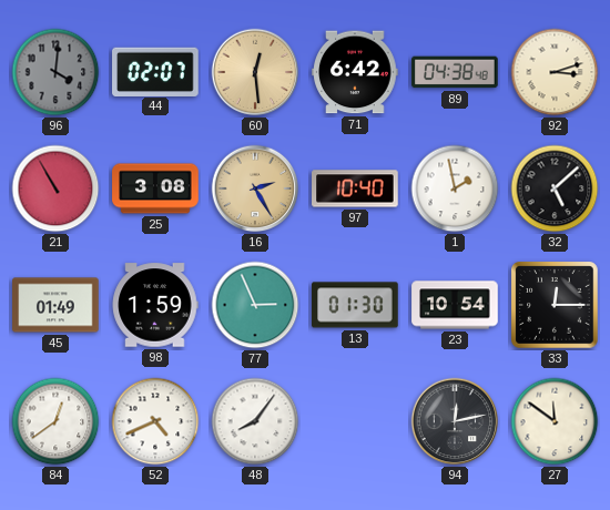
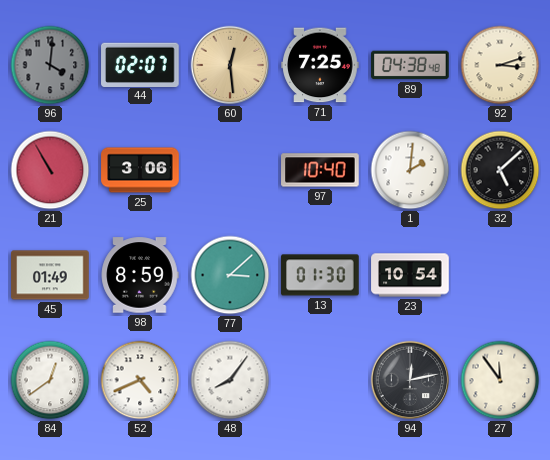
71: 6:42 -> 7:25
25: 3:08 -> 3:06
16: 2:25 -> none
1: 1:58 -> 2:01
98: 1:59 -> 8:59
77: 2:56 -> 3:08
33: 12:15 -> none
27: 11:51 -> 11:54
